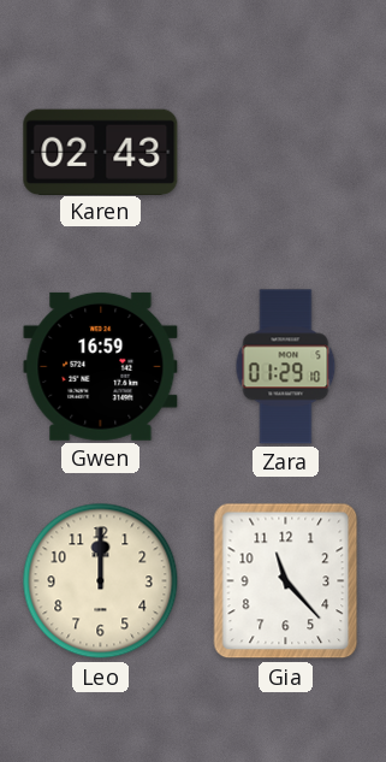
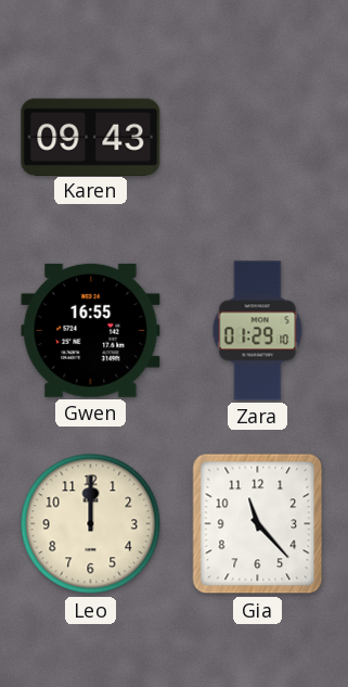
Karen: 02:43 -> 09:43
Gwen: 16:59 -> 16:55
